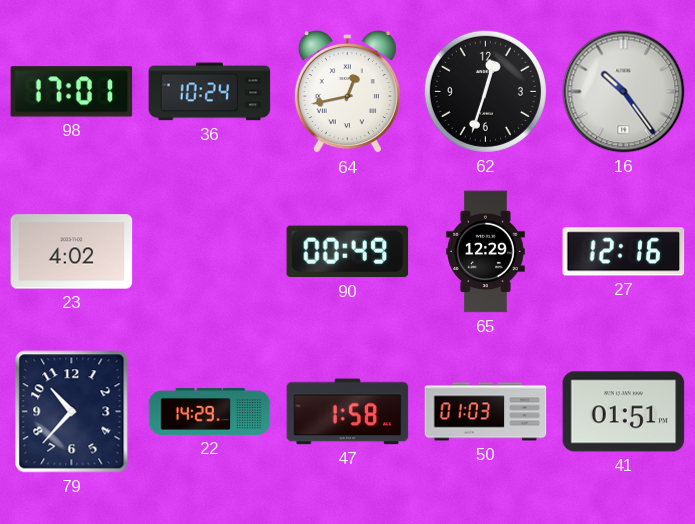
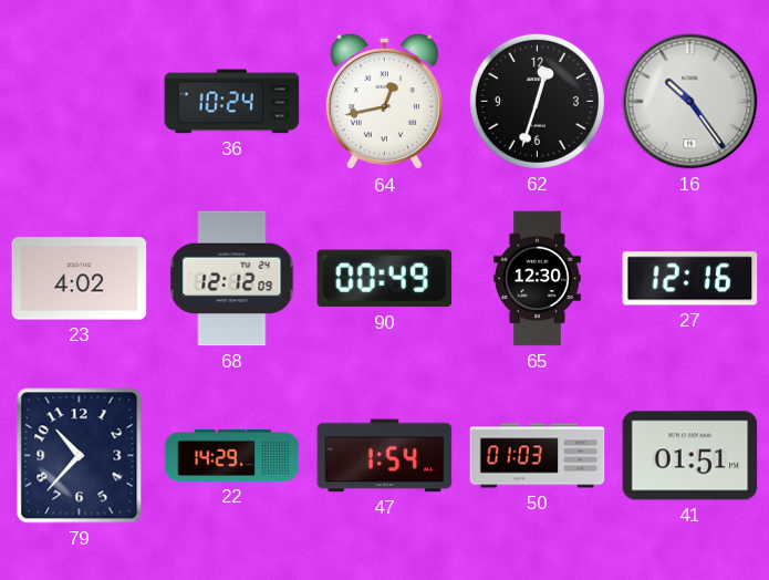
98: 17:01 -> none
68: none -> 12:12
65: 12:29 -> 12:30
47: 1:58 -> 1:54
